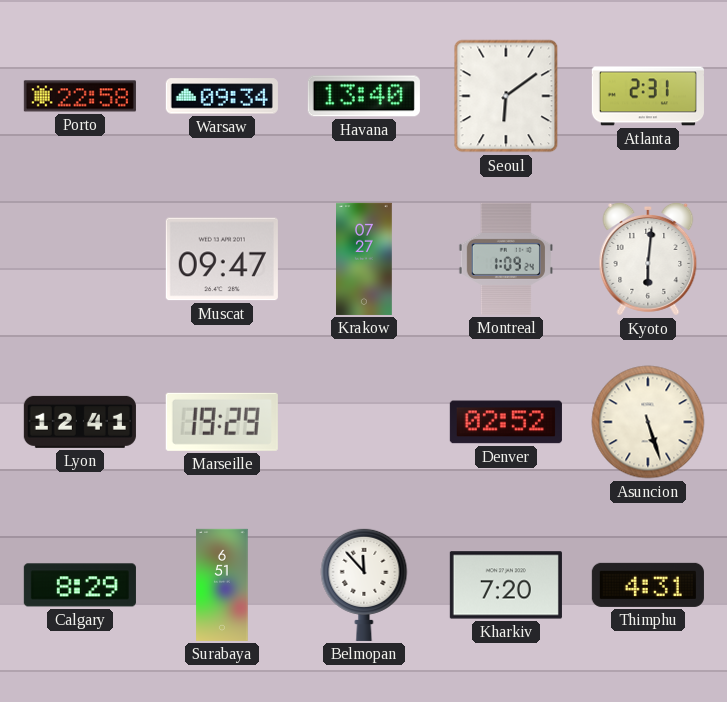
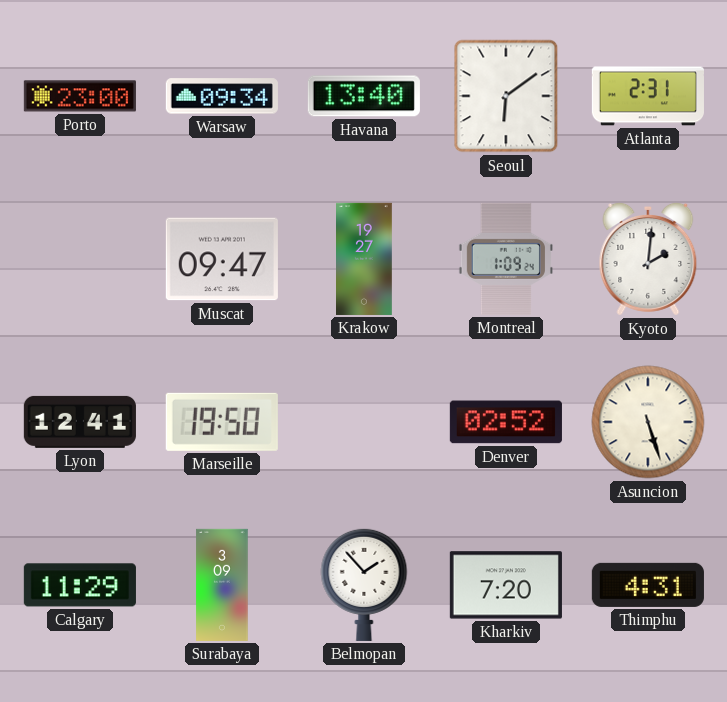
Porto: 22:58 -> 23:00
Krakow: 07:27 -> 19:27
Kyoto: 6:01 -> 2:01
Marseille: 19:29 -> 19:50
Calgary: 8:29 -> 11:29
Surabaya: 6:51 -> 3:09
Belmopan: 11:53 -> 1:53
